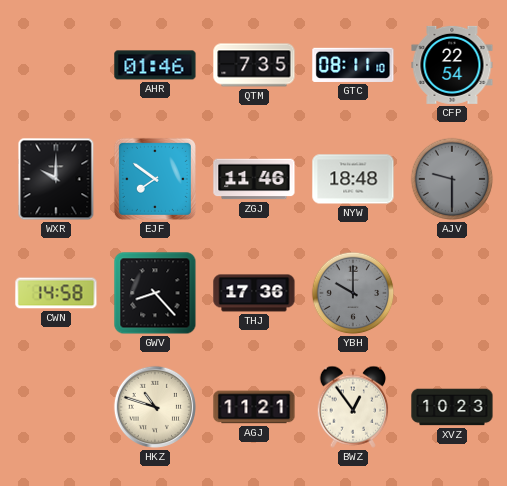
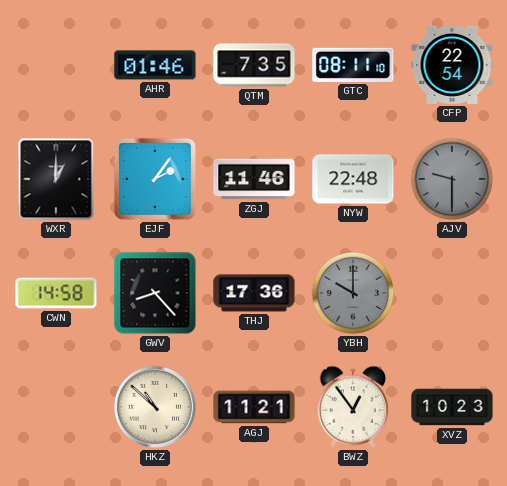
WXR: 10:00 -> 1:00
EJF: 7:51 -> 2:06
NYW: 18:48 -> 22:48
HKZ: 10:48 -> 10:52
